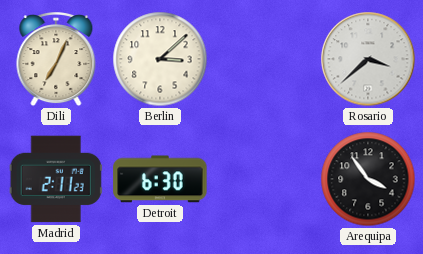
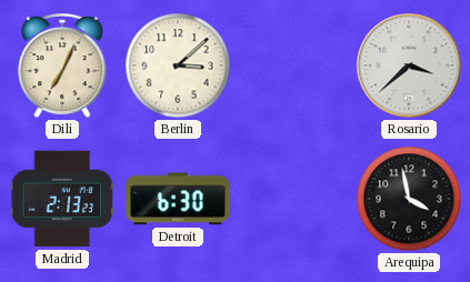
Madrid: 2:11 -> 2:13
Arequipa: 3:54 -> 3:58
